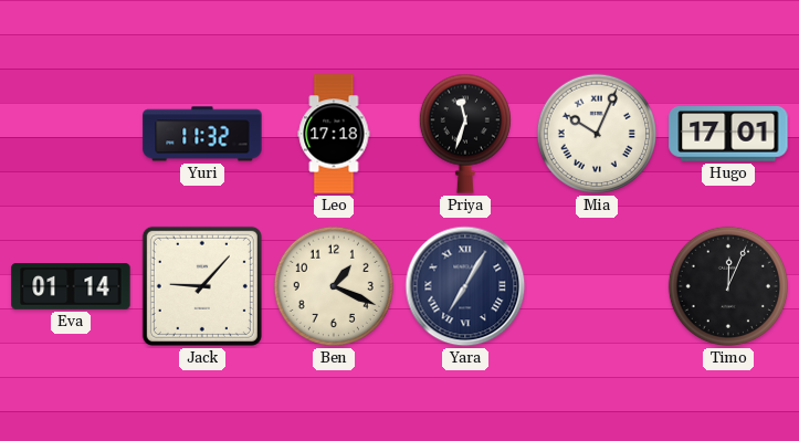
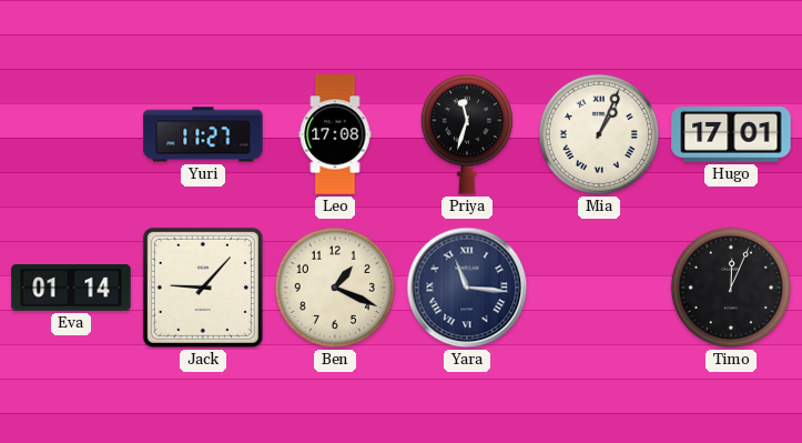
Yuri: 11:32 -> 11:27
Leo: 17:18 -> 17:08
Mia: 10:04 -> 1:04
Yara: 7:05 -> 11:16
